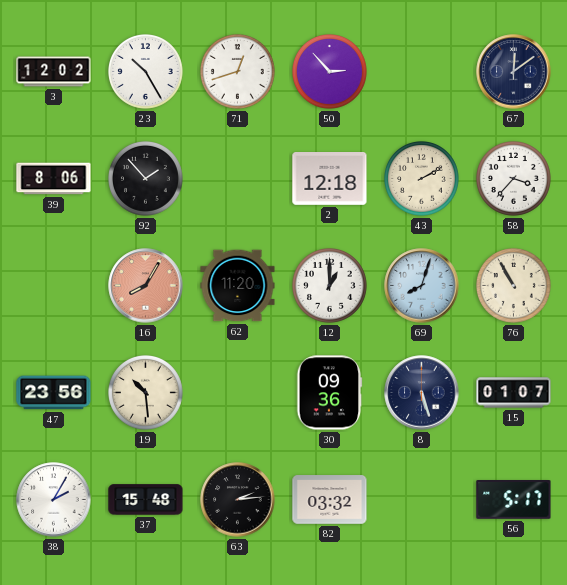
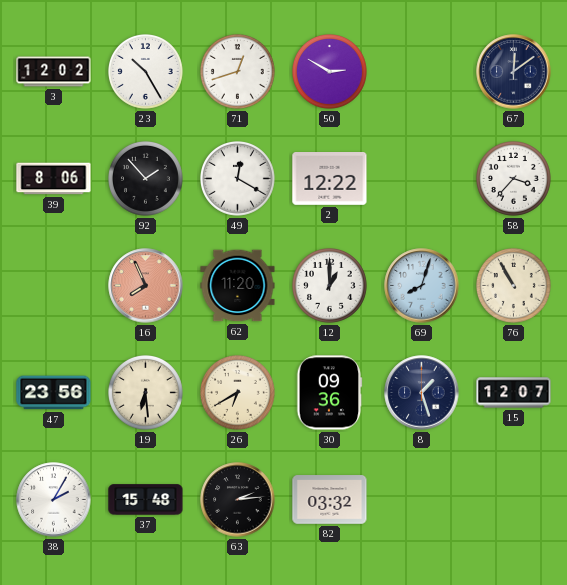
50: 2:53 -> 2:50
49: none -> 12:20
2: 12:18 -> 12:22
43: 2:10 -> none
16: 8:05 -> 7:56
19: 10:29 -> 6:29
26: none -> 6:40
8: 5:27 -> 1:27
15: 01:07 -> 12:07
56: 5:17 -> none
